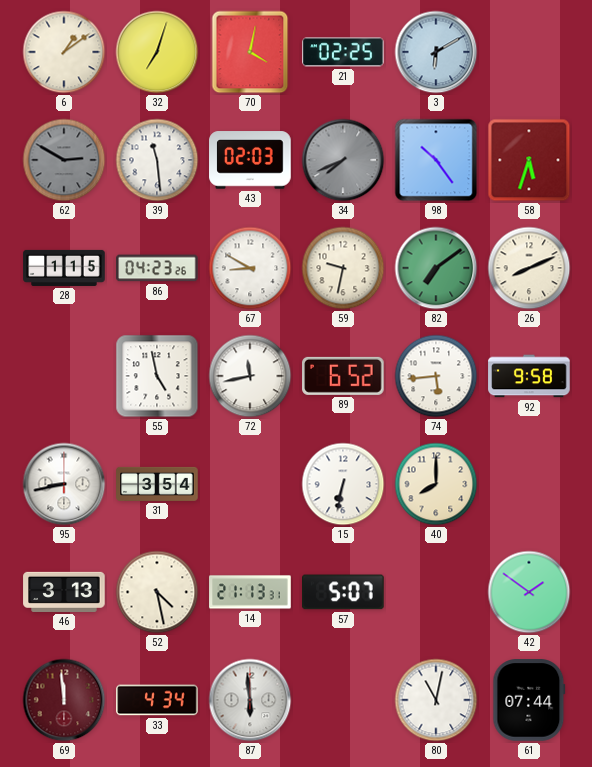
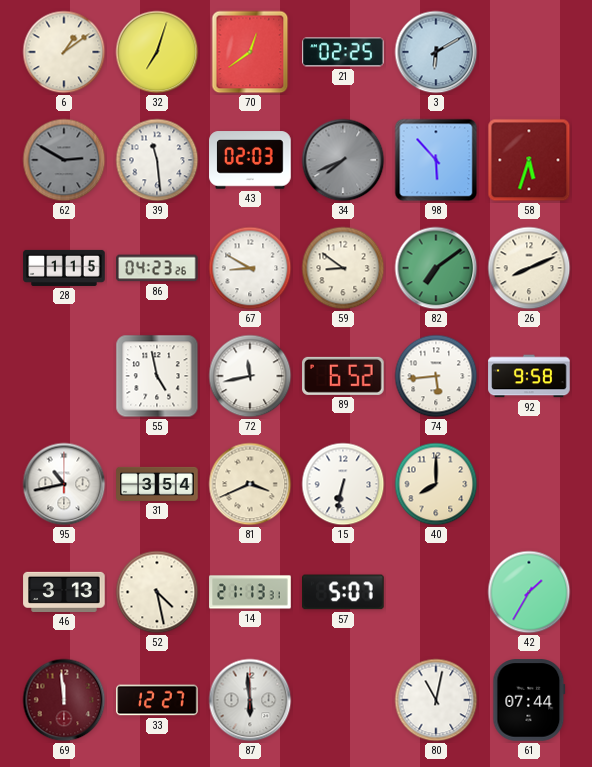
70: 4:02 -> 12:39
98: 10:24 -> 5:53
59: 9:32 -> 8:51
95: 8:43 -> 10:43
81: none -> 3:41
42: 1:51 -> 1:35
33: 4:34 -> 12:27
